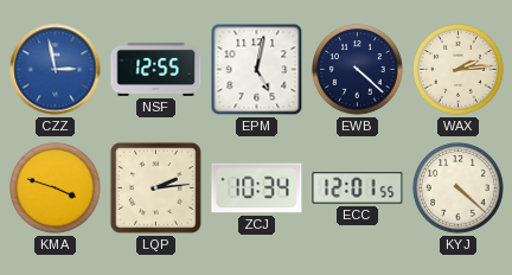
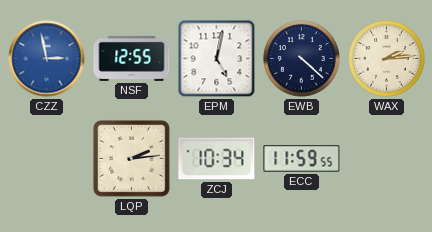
KMA: 3:48 -> none
ECC: 12:01 -> 11:59
KYJ: 4:22 -> none
